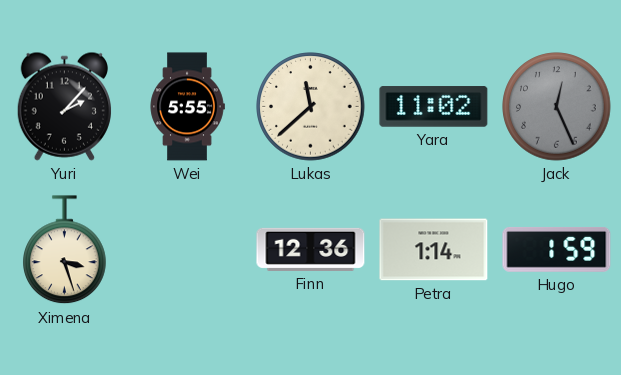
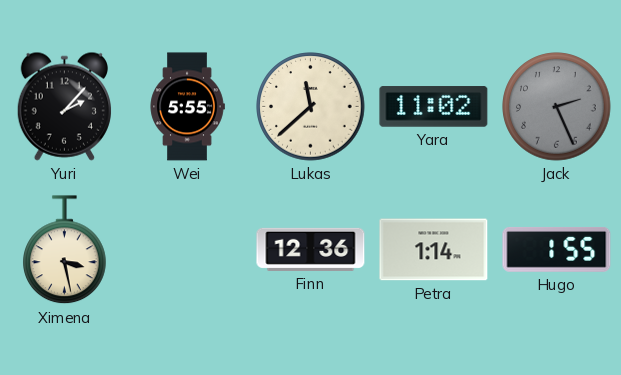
Jack: 12:26 -> 2:26
Ximena: 3:27 -> 3:28
Hugo: 1:59 -> 1:55
